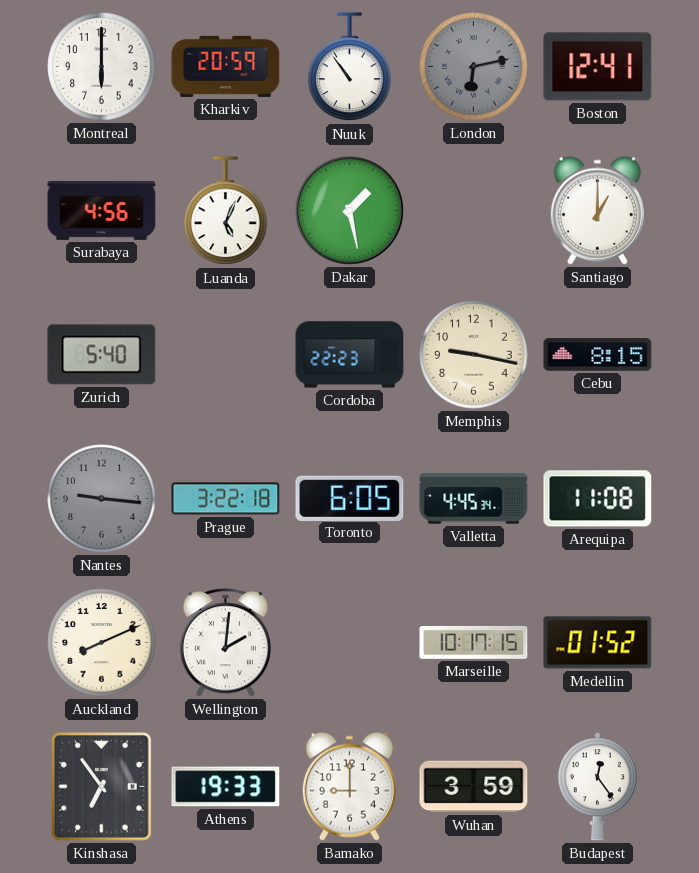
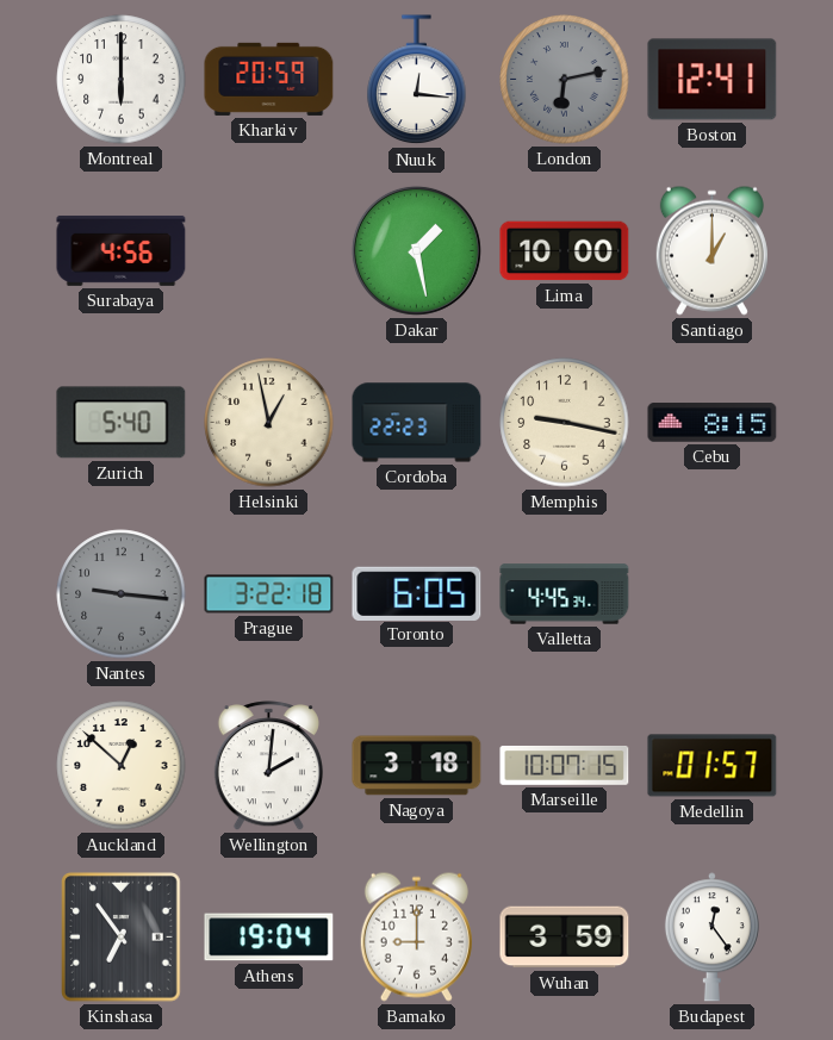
Nuuk: 10:54 -> 12:16
Luanda: 5:04 -> none
Lima: none -> 10:00
Helsinki: none -> 12:58
Arequipa: 11:08 -> none
Auckland: 8:11 -> 12:52
Nagoya: none -> 3:18
Marseille: 10:17 -> 10:07
Medellin: 01:52 -> 01:57
Athens: 19:33 -> 19:04
